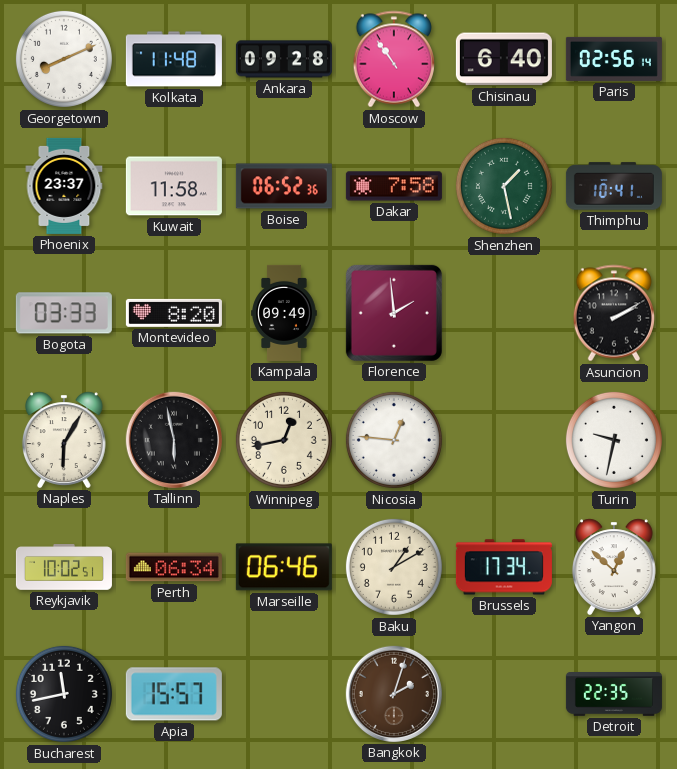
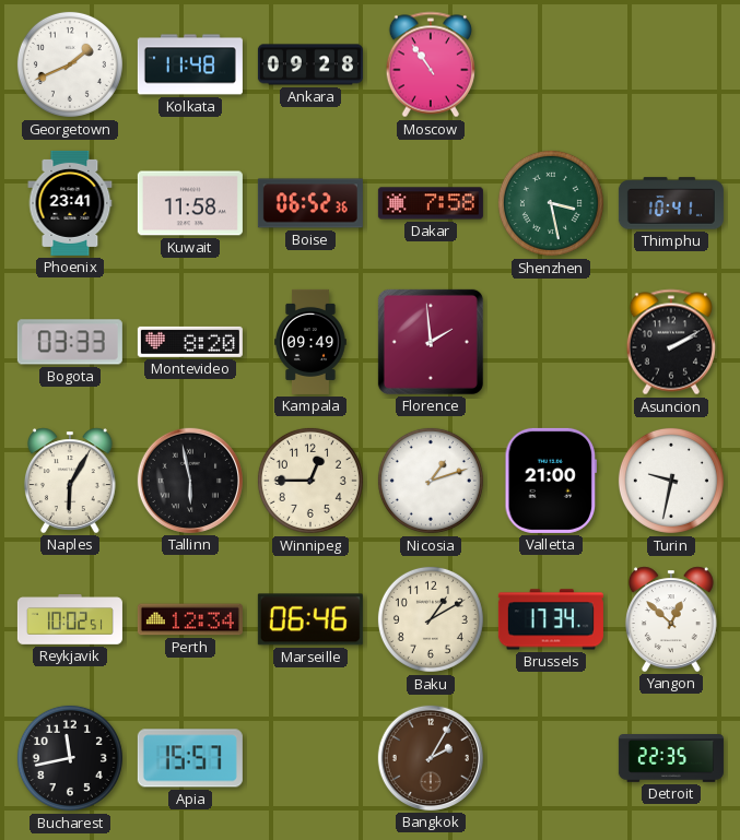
Georgetown: 8:11 -> 1:41
Chisinau: 6:40 -> none
Paris: 02:56 -> none
Phoenix: 23:37 -> 23:41
Shenzhen: 1:28 -> 3:28
Winnipeg: 12:43 -> 12:45
Nicosia: 12:46 -> 1:12
Valletta: none -> 21:00
Perth: 06:34 -> 12:34
Bangkok: 2:03 -> 2:05
